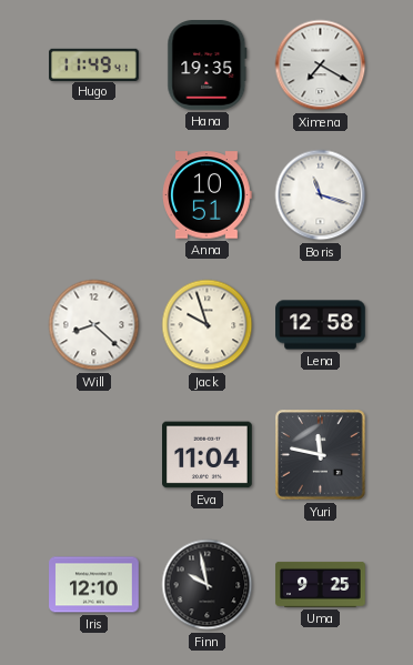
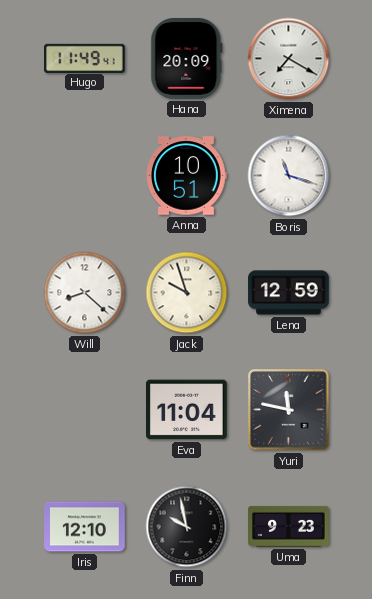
Hana: 19:35 -> 20:09
Lena: 12:58 -> 12:59
Uma: 9:25 -> 9:23
